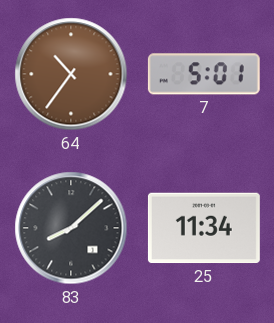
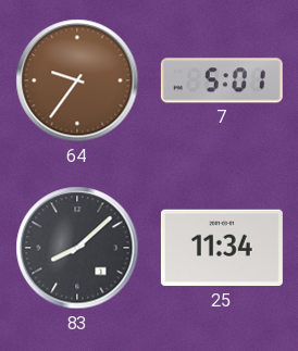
64: 10:36 -> 9:36
